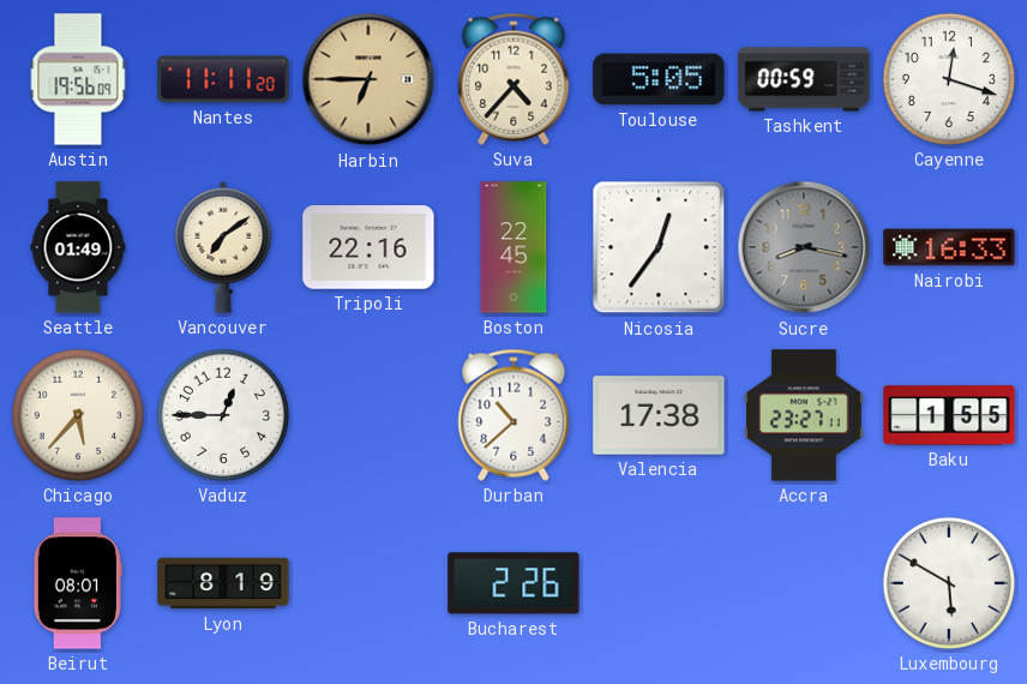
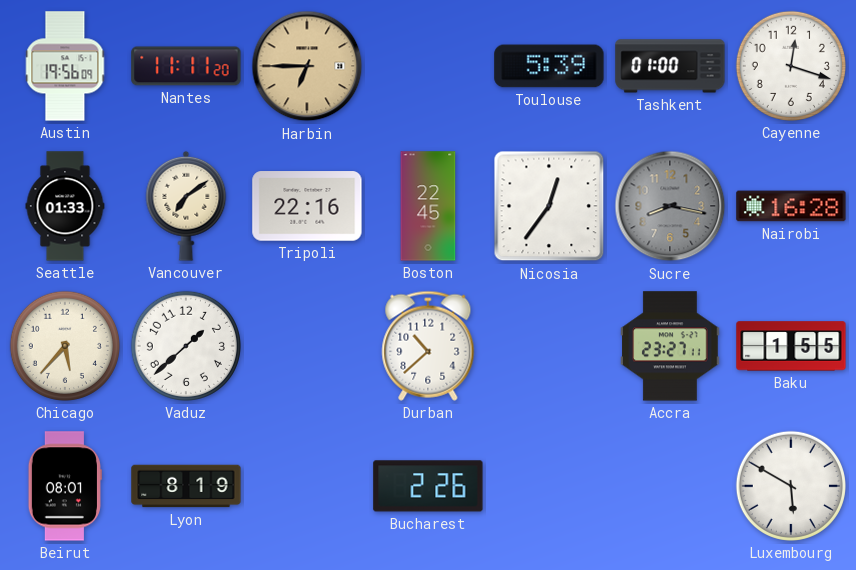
Suva: 4:37 -> none
Toulouse: 5:05 -> 5:39
Tashkent: 00:59 -> 01:00
Seattle: 01:49 -> 01:33
Nairobi: 16:33 -> 16:28
Vaduz: 12:45 -> 1:38
Valencia: 17:38 -> none
